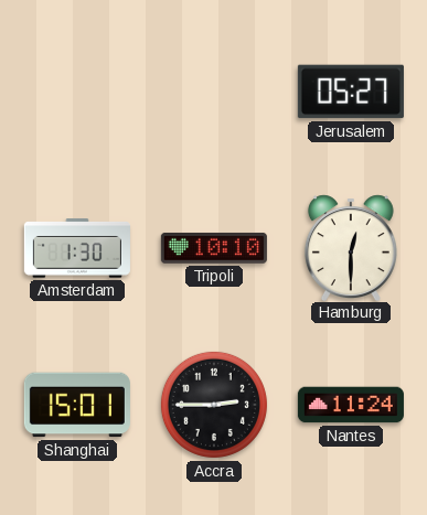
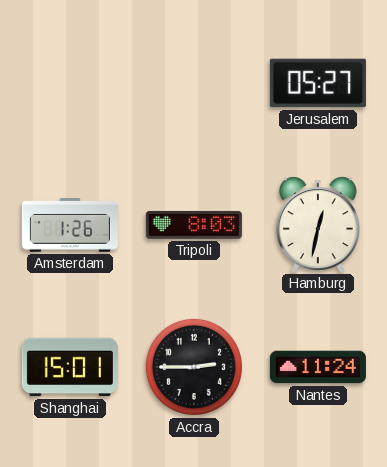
Amsterdam: 1:30 -> 1:26
Tripoli: 10:10 -> 8:03
Hamburg: 12:30 -> 12:32
